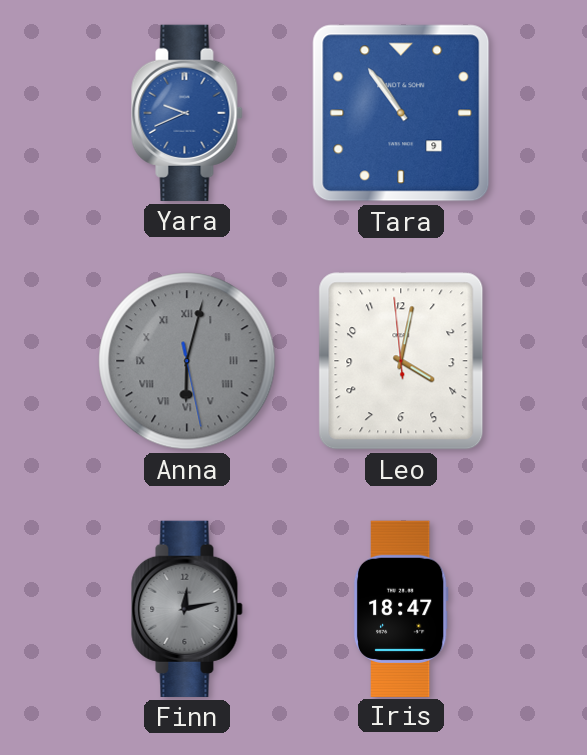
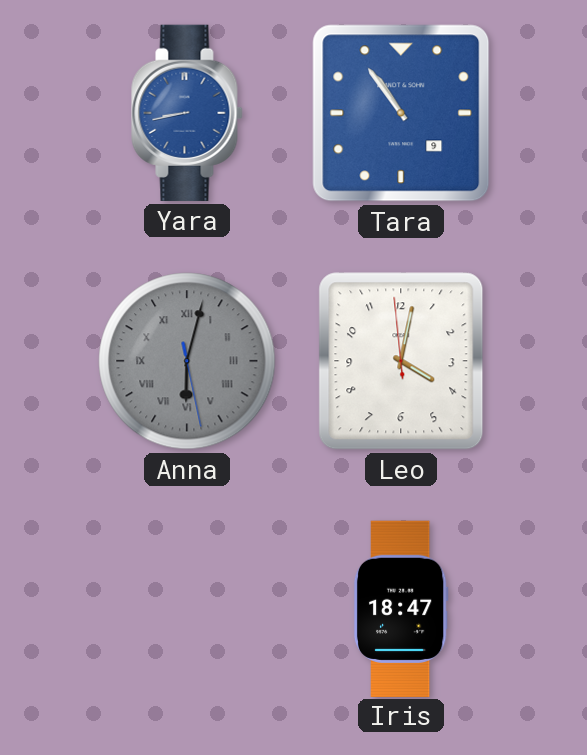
Yara: 9:41 -> 8:43
Finn: 12:13 -> none
